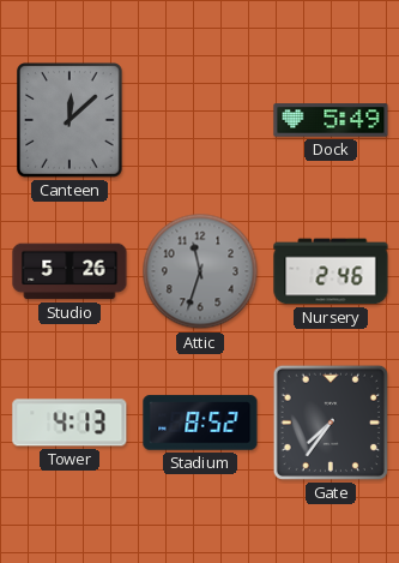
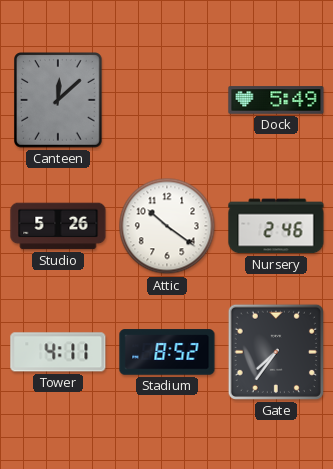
Attic: 11:33 -> 10:21
Attic dial: grey -> white
Tower: 4:13 -> 4:11
